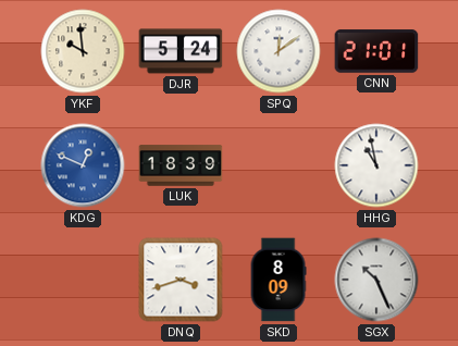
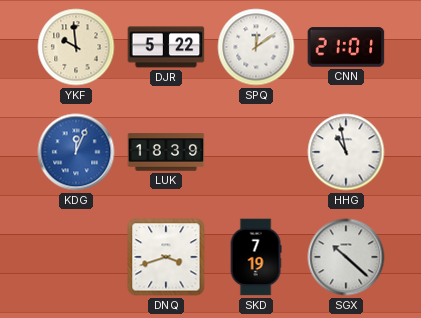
DJR: 5:24 -> 5:22
KDG: 12:49 -> 12:04
SKD: 8:09 -> 7:19
SGX: 10:26 -> 10:22
